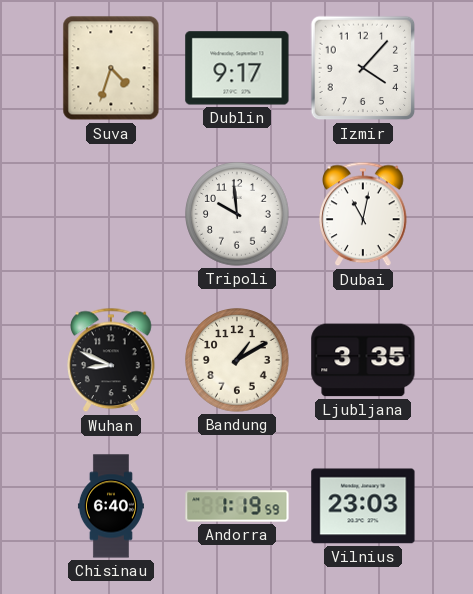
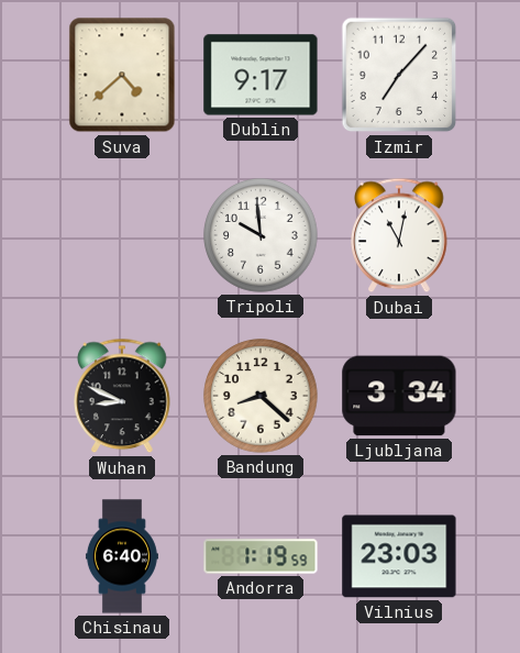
Suva: 4:33 -> 4:38
Izmir: 4:07 -> 7:07
Bandung: 1:10 -> 8:22
Ljubljana: 3:35 -> 3:34
